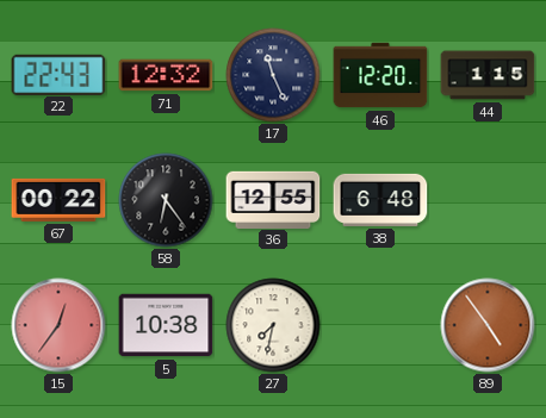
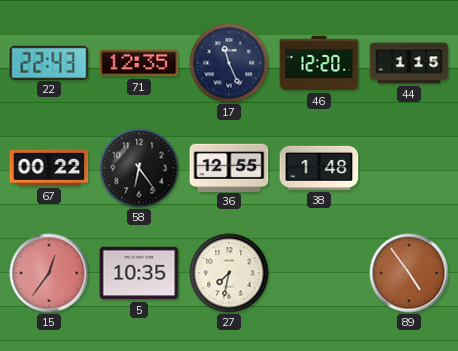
71: 12:32 -> 12:35
38: 6:48 -> 1:48
5: 10:38 -> 10:35
